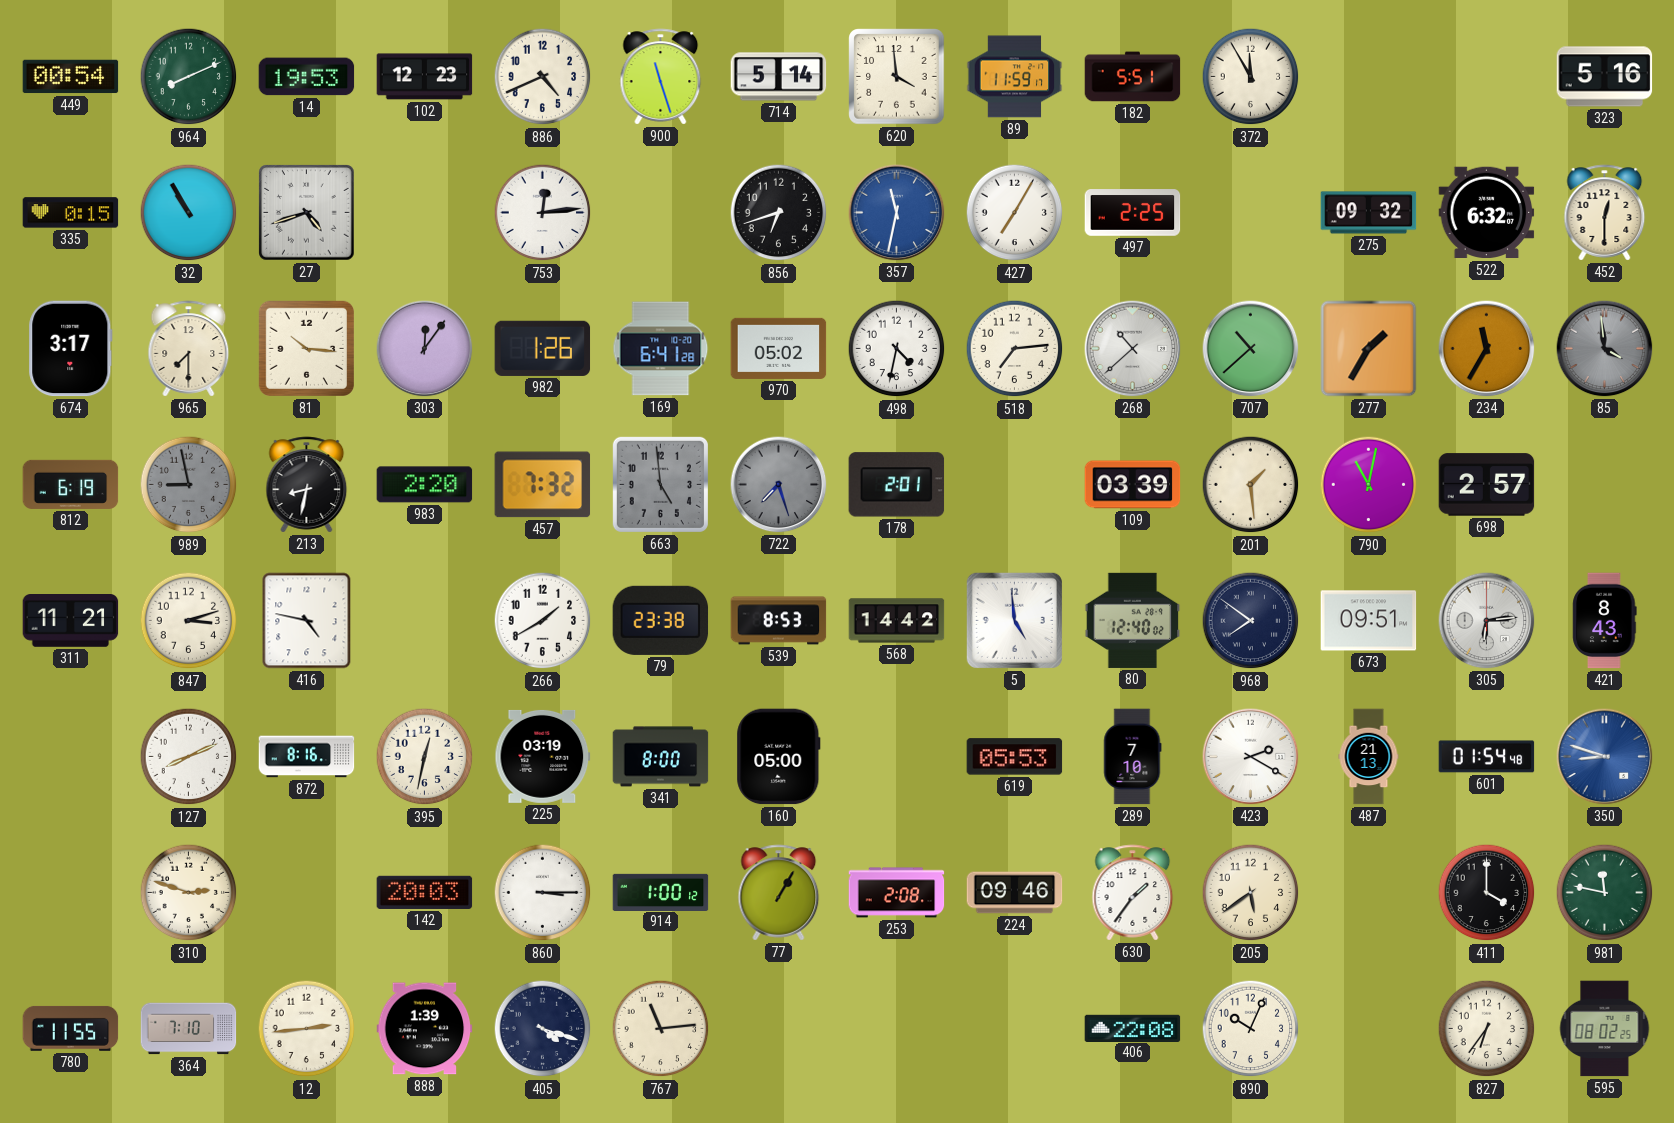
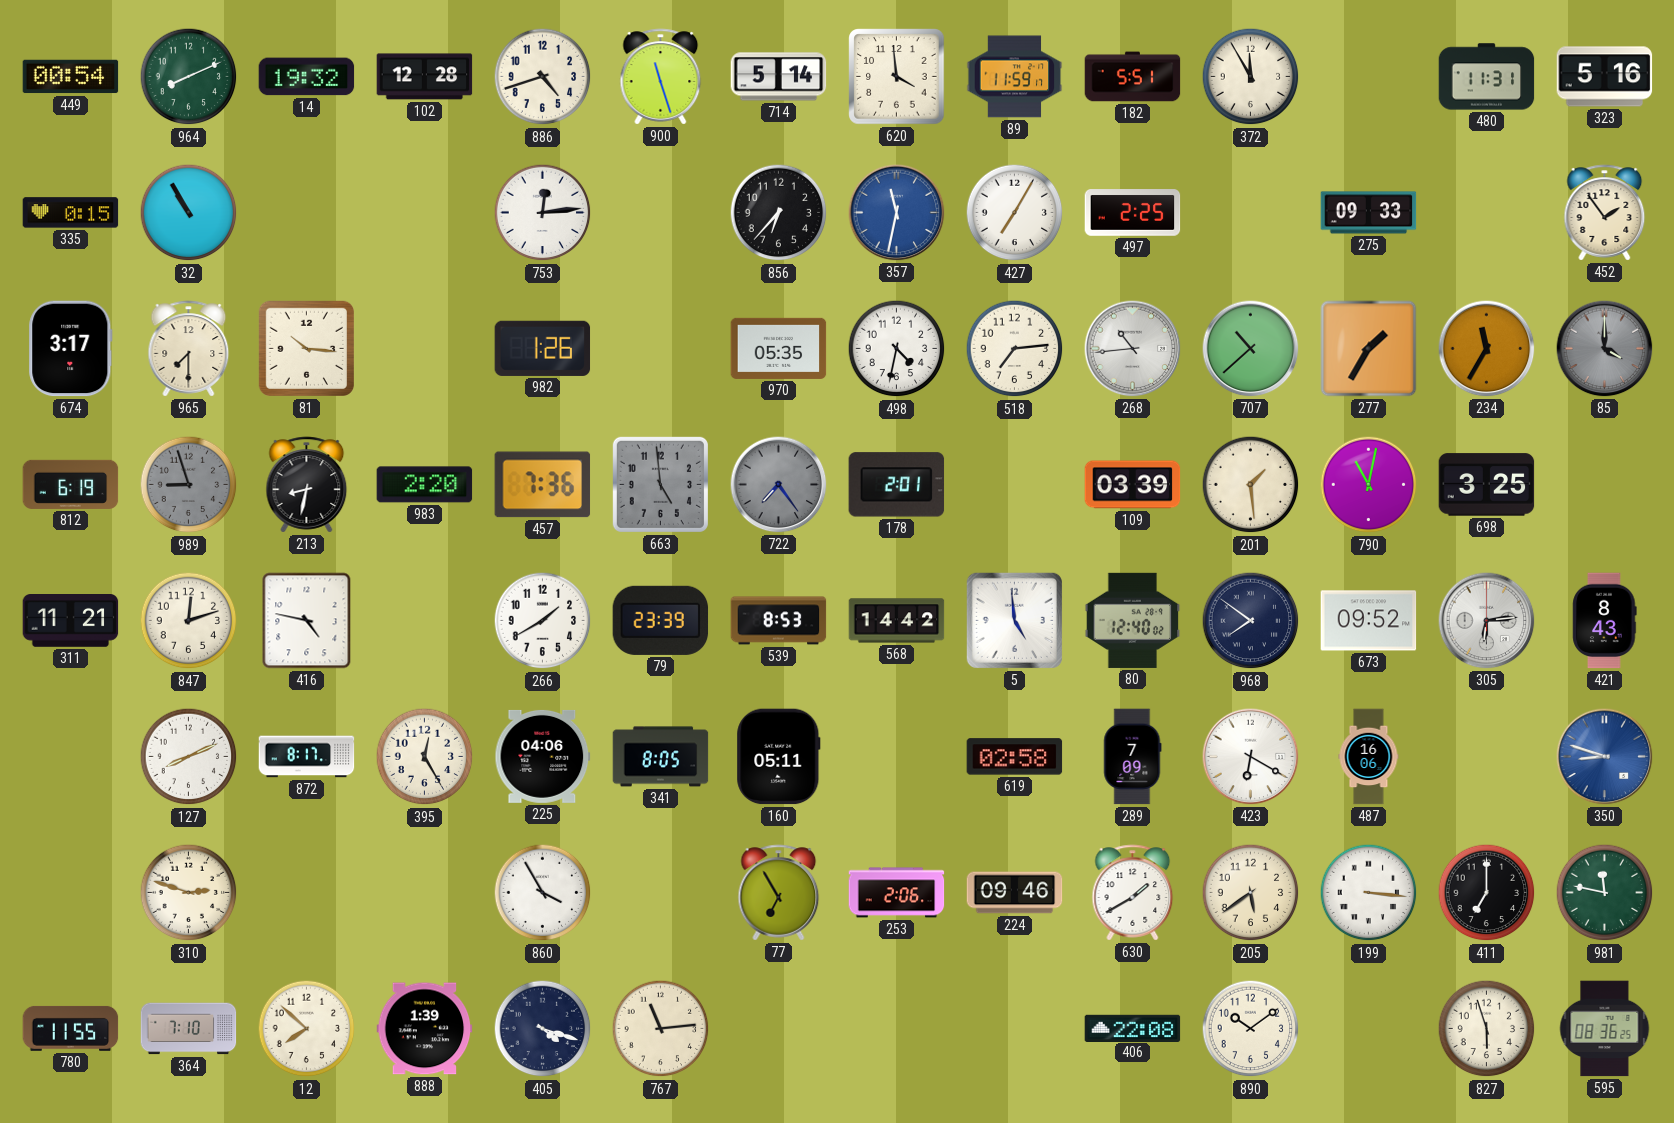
14: 19:53 -> 19:32
102: 12:23 -> 12:28
886: 4:41 -> 4:42
480: none -> 11:31
27: 4:42 -> none
856: 6:42 -> 6:37
275: 09:32 -> 09:33
522: 6:32 -> none
452: 12:30 -> 1:54
303: 12:06 -> none
169: 6:41 -> none
970: 05:02 -> 05:35
268: 10:38 -> 10:44
85: 3:59 -> 4:00
989: 8:58 -> 8:57
457: 7:32 -> 7:36
722: 7:27 -> 7:24
698: 2:57 -> 3:25
847: 3:12 -> 12:12
79: 23:38 -> 23:39
673: 09:51 -> 09:52
872: 8:16 -> 8:17
395: 12:32 -> 12:25
225: 03:19 -> 04:06
341: 8:00 -> 8:05
160: 05:00 -> 05:11
619: 05:53 -> 02:58
289: 7:10 -> 7:09
423: 2:20 -> 6:20
487: 21:13 -> 16:06
601: 01:54 -> none
142: 20:03 -> none
860: 3:15 -> 3:55
914: 1:00 -> none
77: 1:05 -> 6:55
253: 2:08 -> 2:06
630: 1:36 -> 1:40
199: none -> 3:16
411: 4:00 -> 7:00
12: 2:44 -> 7:52
890: 10:04 -> 10:09
827: 6:36 -> 5:57
595: 08:02 -> 08:36
